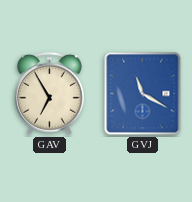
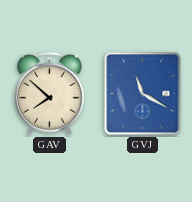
GAV: 6:55 -> 7:52
